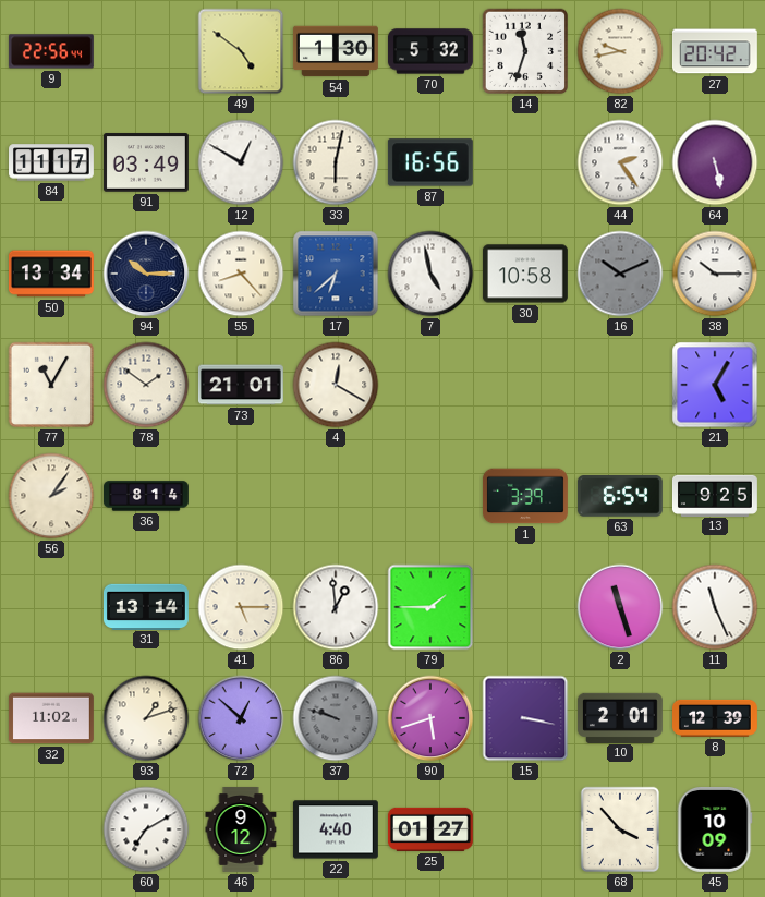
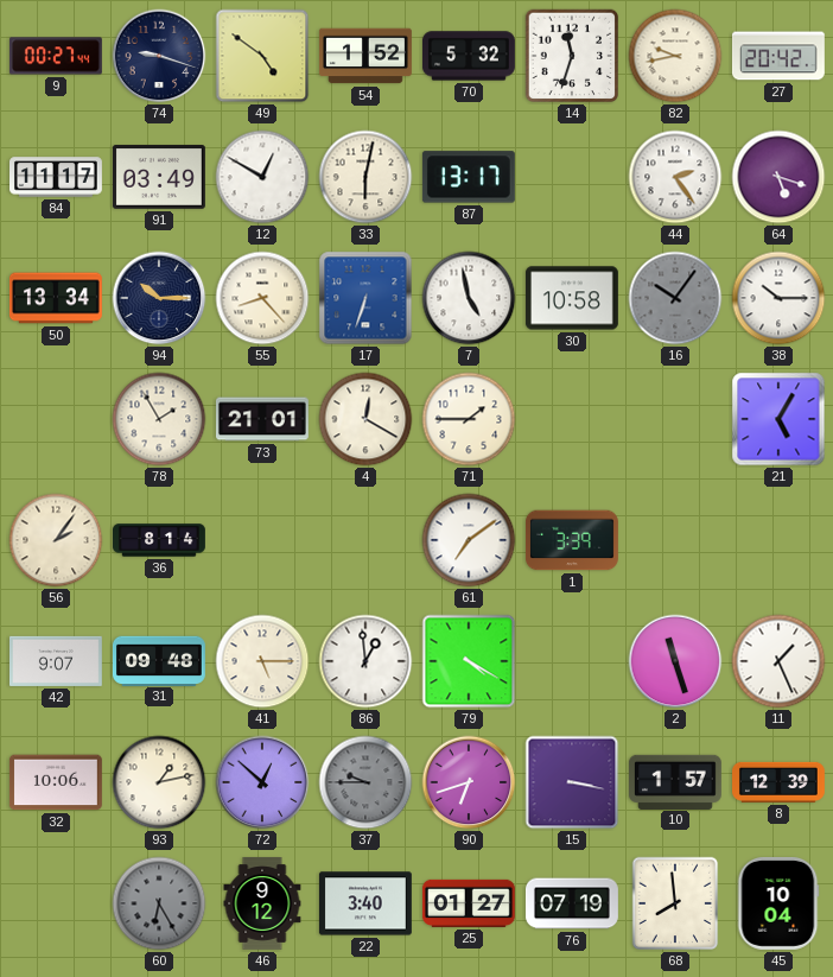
9: 22:56 -> 00:27
74: none -> 9:18
54: 1:30 -> 1:52
87: 16:56 -> 13:17
64: 5:28 -> 5:18
17: 6:38 -> 6:33
16: 10:11 -> 10:06
77: 11:05 -> none
78: 1:51 -> 1:55
71: none -> 1:45
61: none -> 7:09
63: 6:54 -> none
13: 9:25 -> none
42: none -> 9:07
31: 13:14 -> 09:48
79: 1:45 -> 4:20
11: 11:26 -> 1:26
32: 11:02 -> 10:06
93: 1:12 -> 1:13
37: 9:48 -> 9:45
90: 5:42 -> 6:42
10: 2:01 -> 1:57
60: 7:10 -> 6:25
60 dial: white -> grey
22: 4:40 -> 3:40
76: none -> 07:19
68: 3:53 -> 7:59
45: 10:09 -> 10:04
